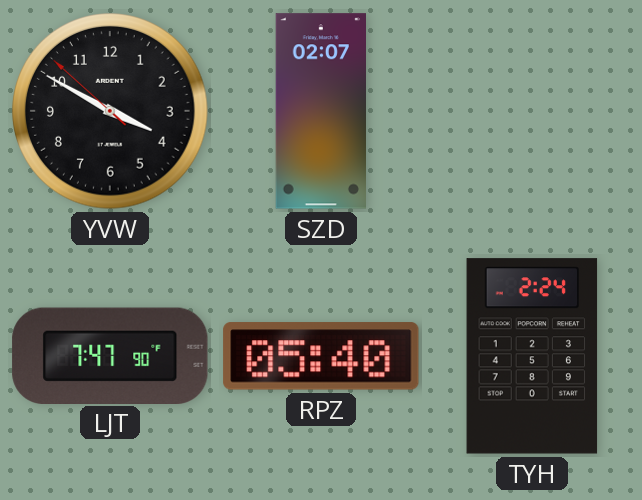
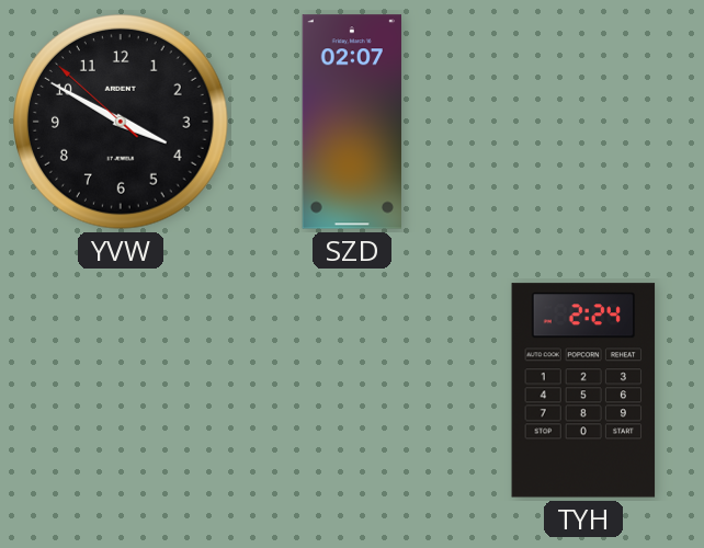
LJT: 7:47 -> none
RPZ: 05:40 -> none
